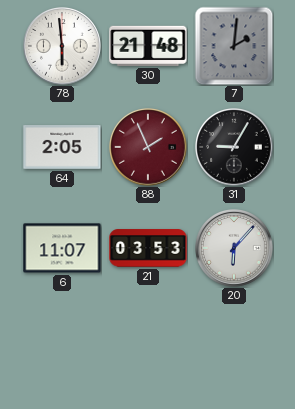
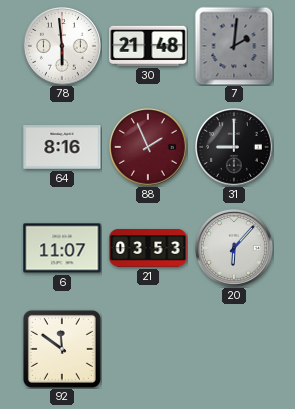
64: 2:05 -> 8:16
31: 9:05 -> 9:00
92: none -> 11:51
